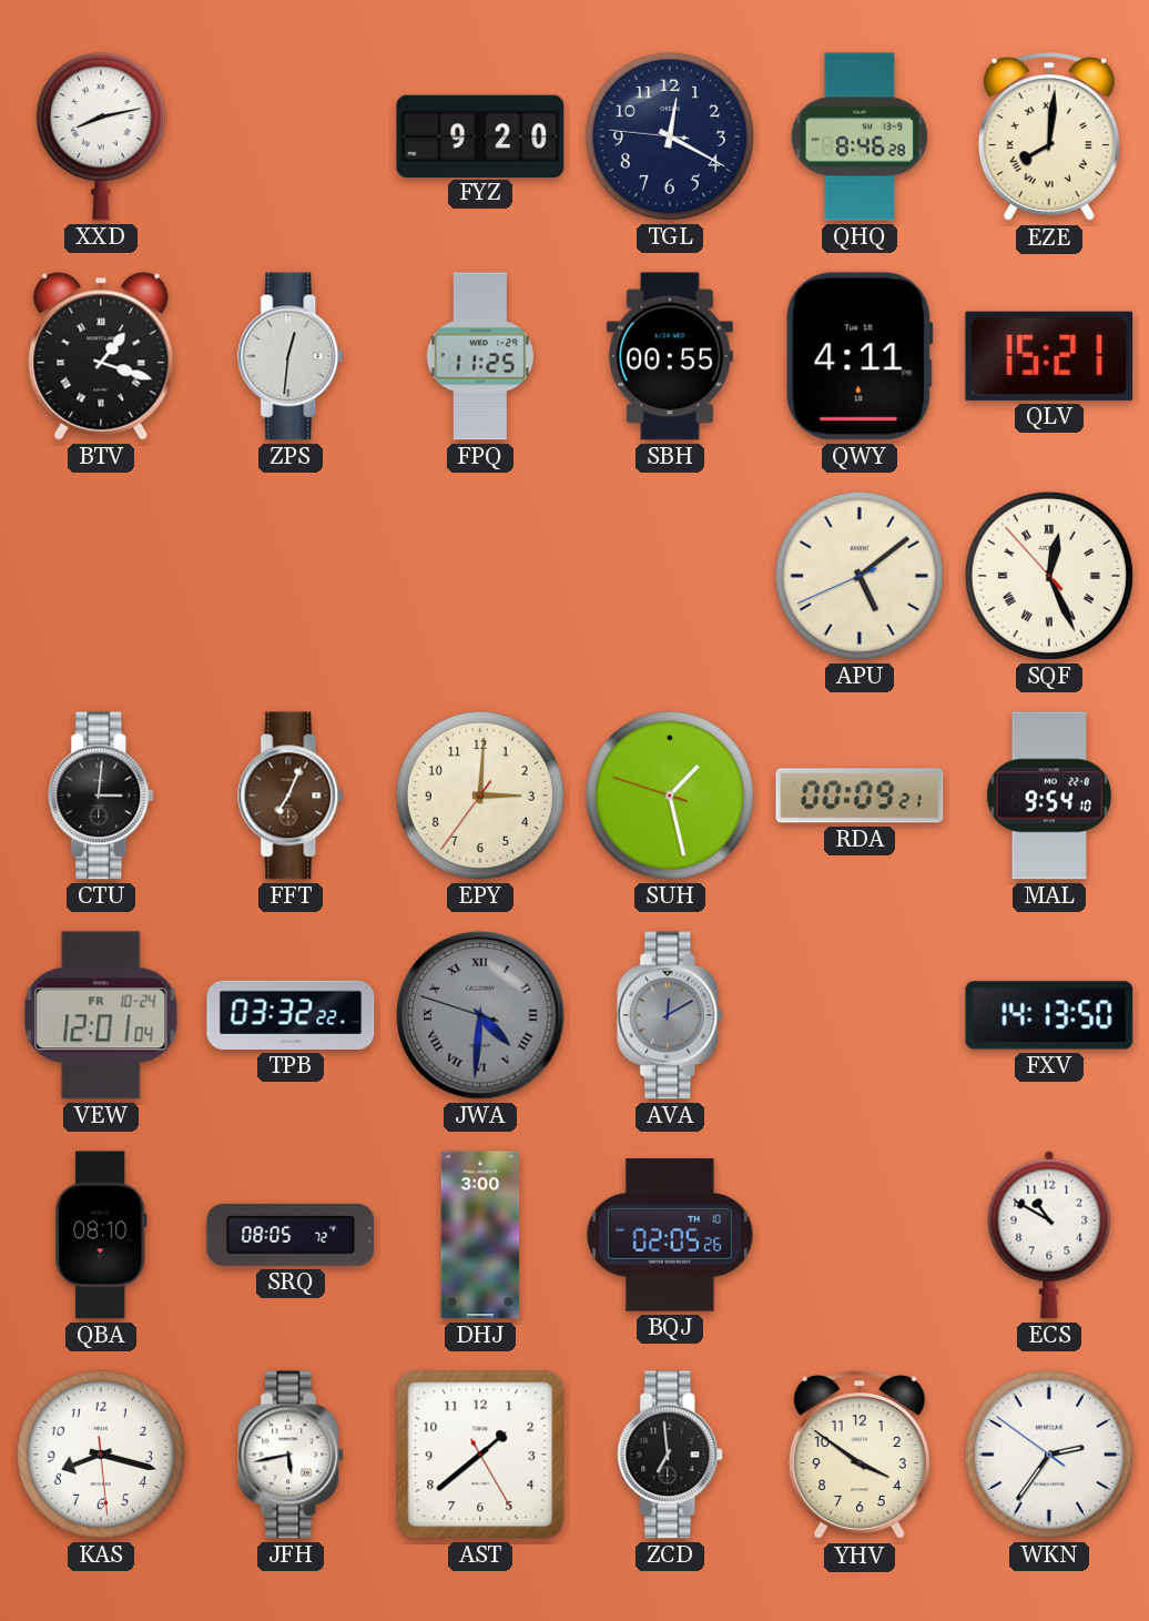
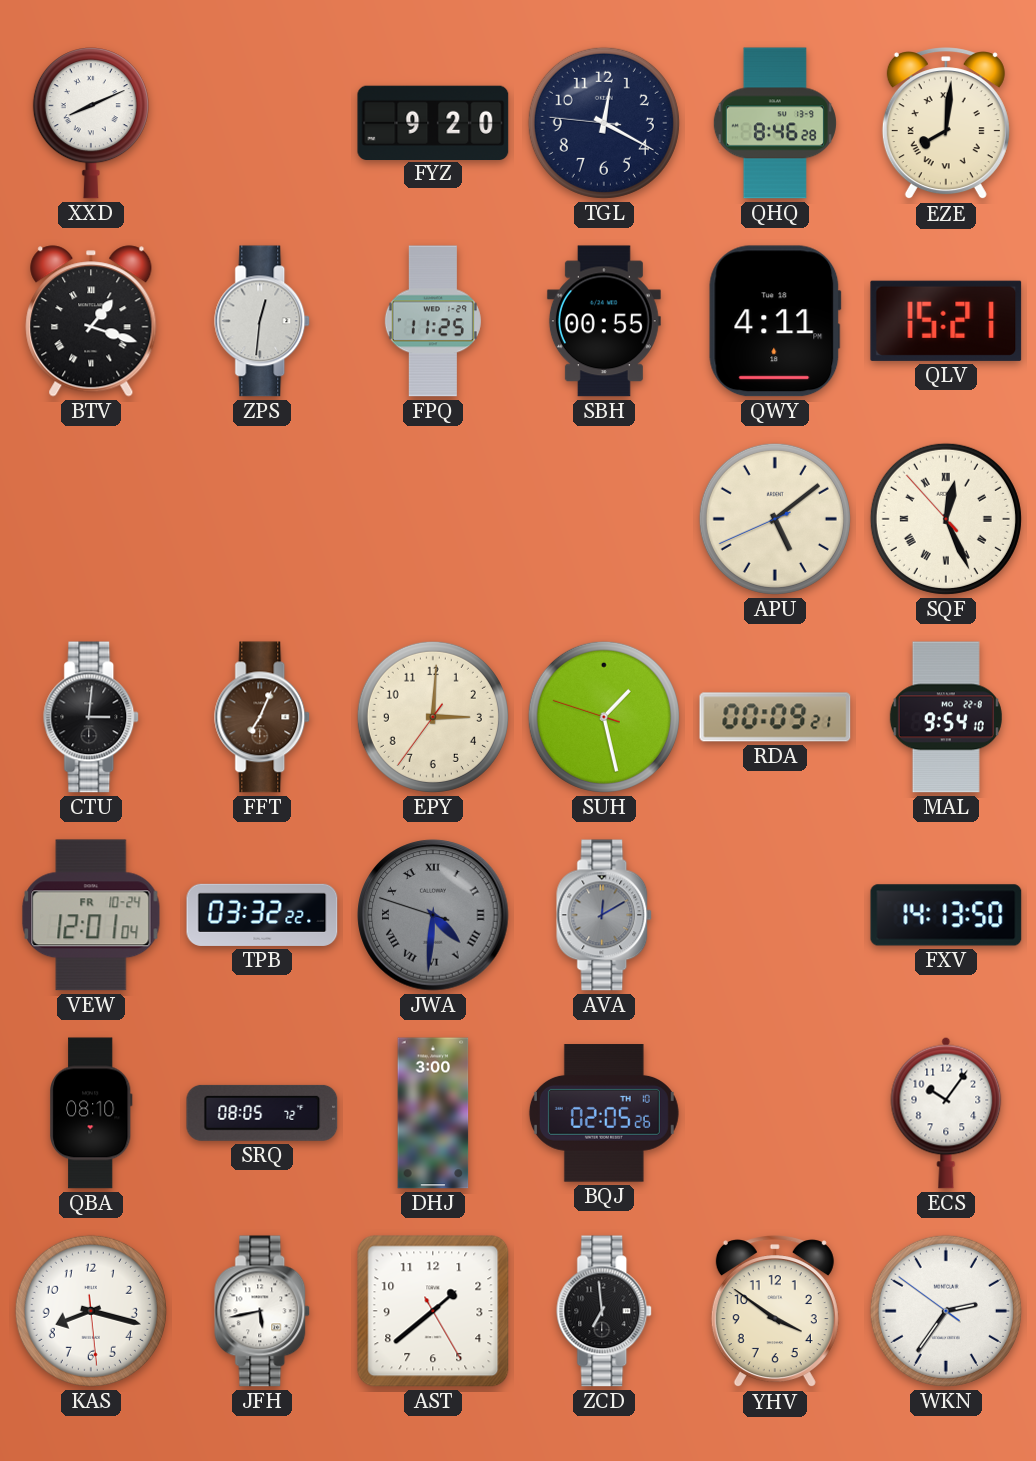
XXD: 8:13 -> 8:11
ECS: 10:50 -> 10:06
